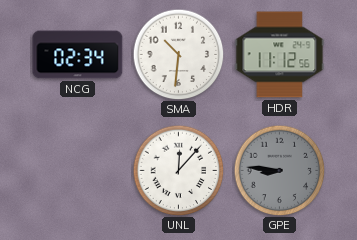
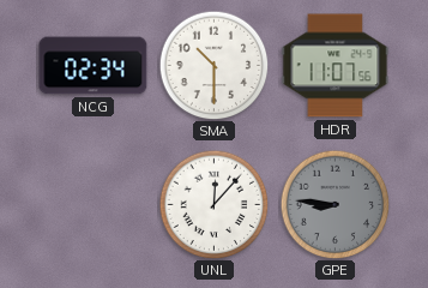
SMA: 10:31 -> 10:30
HDR: 11:12 -> 11:07
